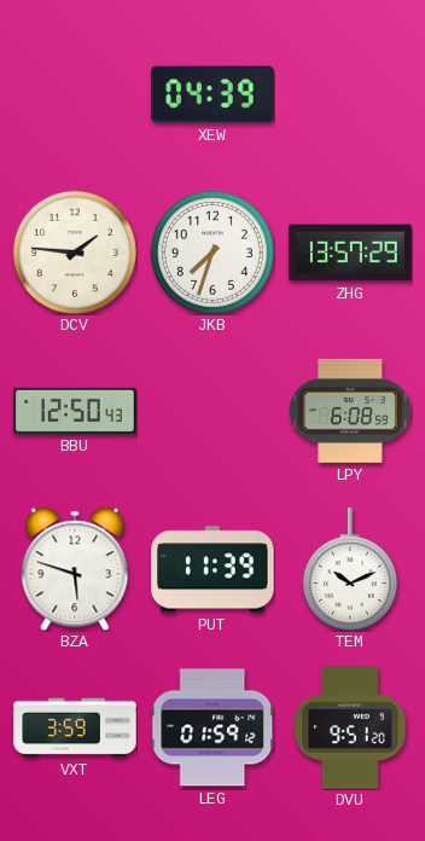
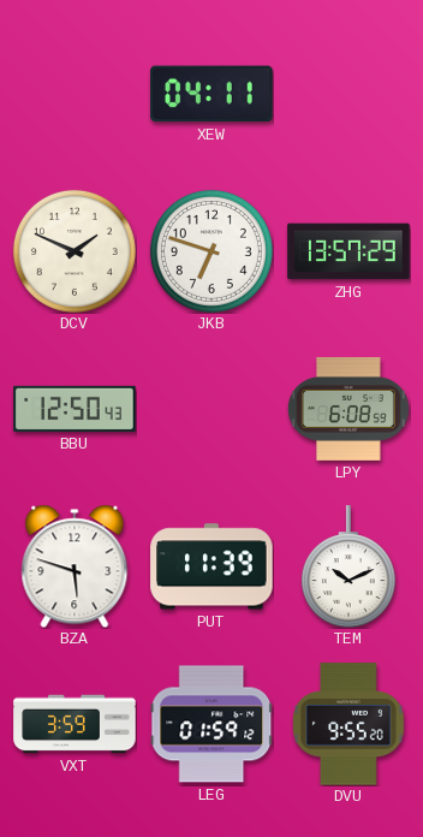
XEW: 04:39 -> 04:11
DCV: 1:46 -> 1:49
JKB: 7:33 -> 6:48
DVU: 9:51 -> 9:55
